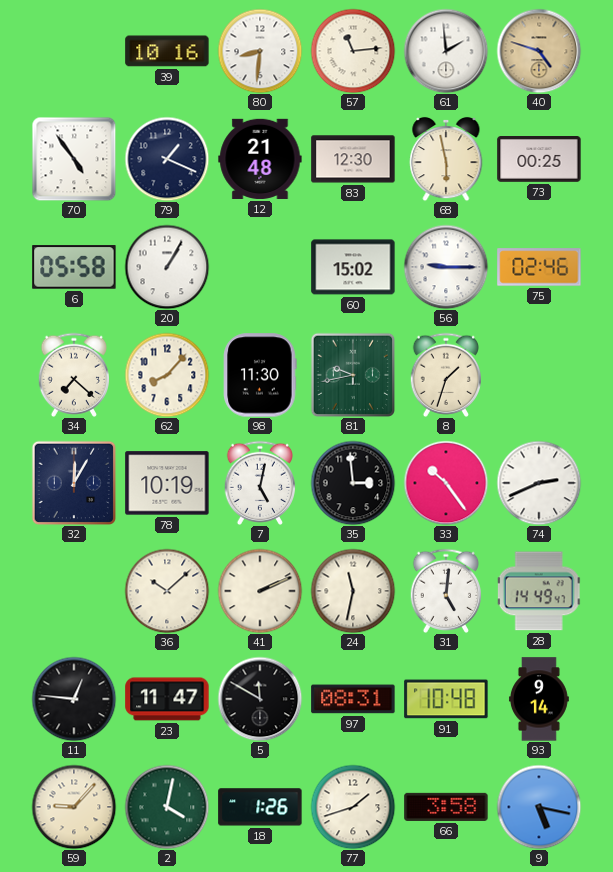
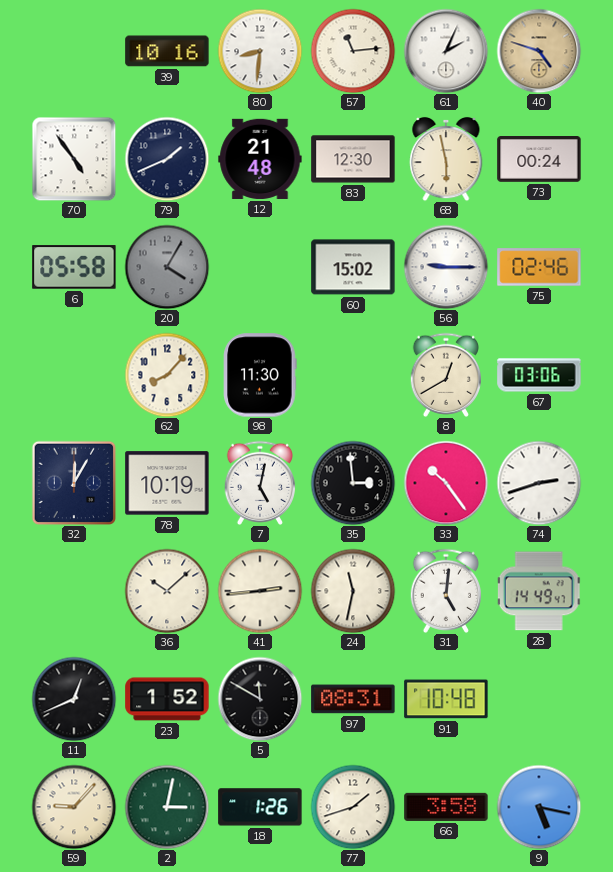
61: 1:59 -> 2:04
79: 1:19 -> 1:41
73: 00:25 -> 00:24
20: 1:05 -> 4:05
20 dial: white -> grey
34: 7:22 -> none
81: 9:43 -> none
8: 1:33 -> 12:40
67: none -> 03:06
74: 2:41 -> 2:42
41: 2:11 -> 2:44
11: 12:46 -> 12:41
23: 11:47 -> 1:52
93: 9:14 -> none
2: 4:02 -> 3:02
